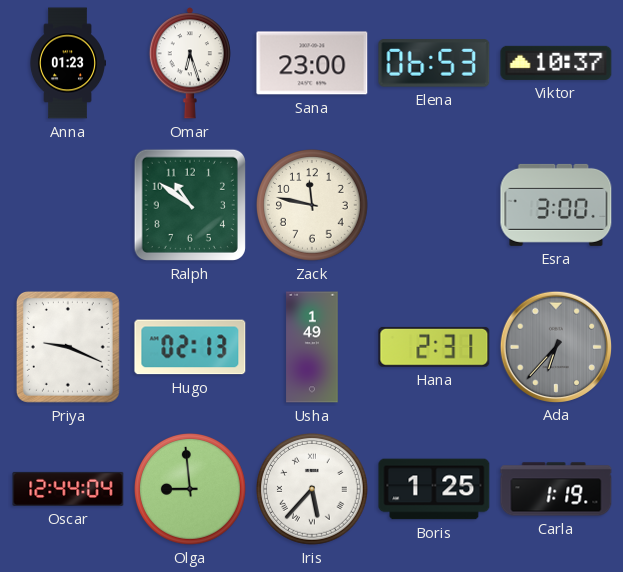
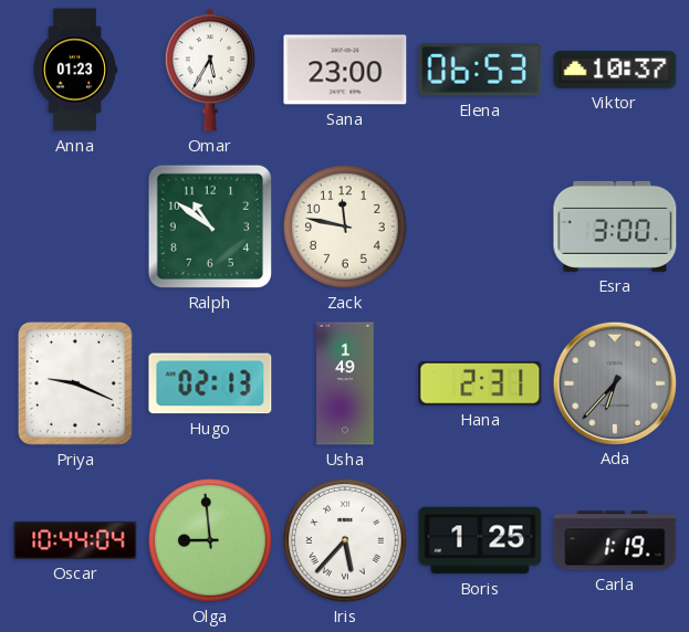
Omar: 6:27 -> 5:35
Oscar: 12:44 -> 10:44
